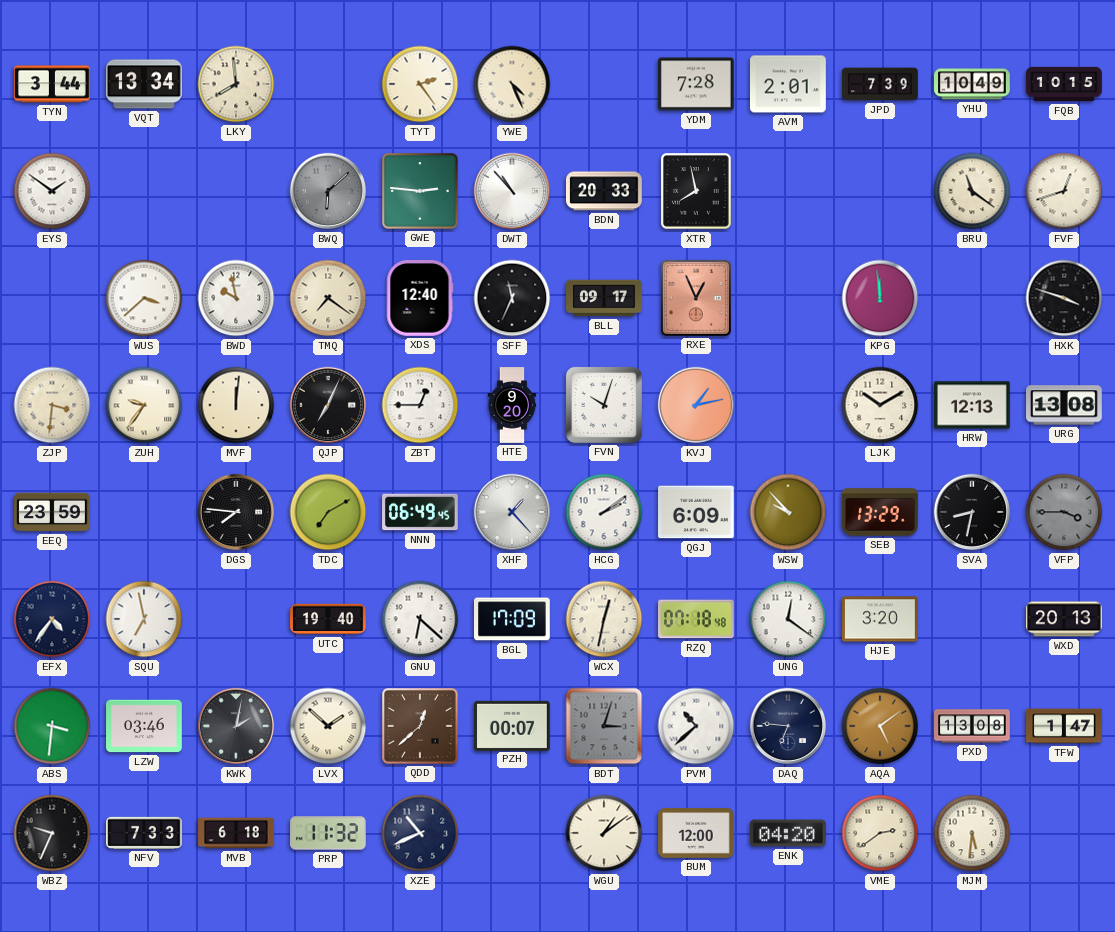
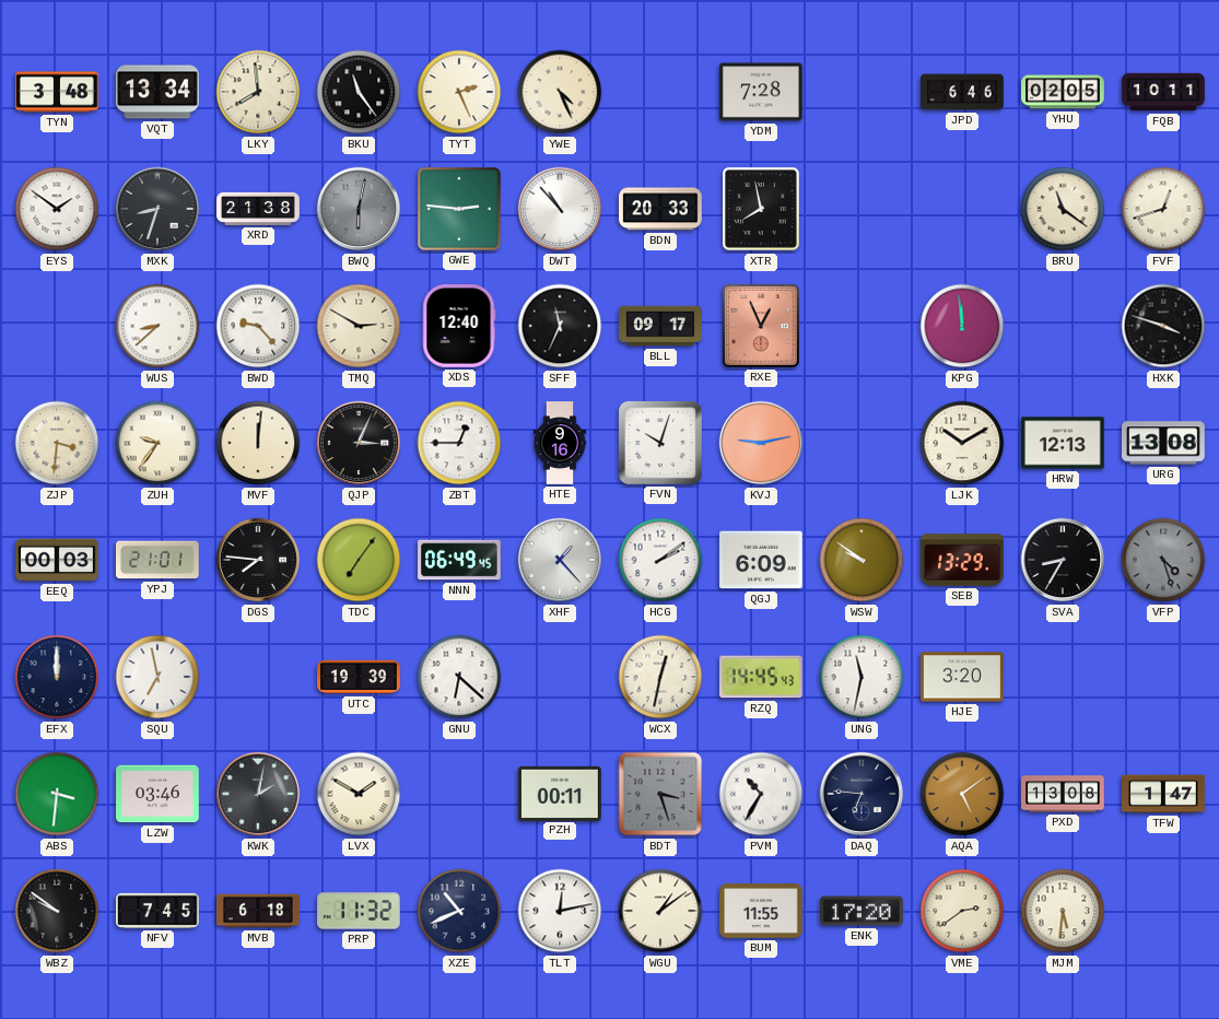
TYN: 3:44 -> 3:48
BKU: none -> 11:24
TYT: 2:24 -> 2:26
AVM: 2:01 -> none
JPD: 7:39 -> 6:46
YHU: 10:49 -> 02:05
FQB: 10:15 -> 10:11
MXK: none -> 8:33
XRD: none -> 21:38
BWQ: 6:08 -> 6:02
WUS: 3:38 -> 8:38
BWD: 9:58 -> 9:23
TMQ: 7:21 -> 2:50
QJP: 7:04 -> 3:04
HTE: 9:20 -> 9:16
KVJ: 1:13 -> 9:13
EEQ: 23:59 -> 00:03
YPJ: none -> 21:01
TDC: 7:10 -> 7:06
WSW: 9:53 -> 9:51
SVA: 8:32 -> 8:35
VFP: 3:45 -> 4:27
EFX: 4:36 -> 12:00
UTC: 19:40 -> 19:39
BGL: 17:09 -> none
RZQ: 07:18 -> 14:45
UNG: 12:21 -> 11:32
WXD: 20:13 -> none
LVX: 1:52 -> 1:50
QDD: 12:38 -> none
PZH: 00:07 -> 00:11
BDT: 3:03 -> 3:27
PVM: 10:38 -> 10:35
WBZ: 9:34 -> 9:51
NFV: 7:33 -> 7:45
TLT: none -> 12:13
BUM: 12:00 -> 11:55
ENK: 04:20 -> 17:20
